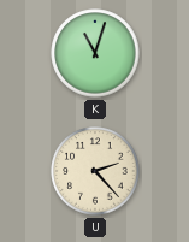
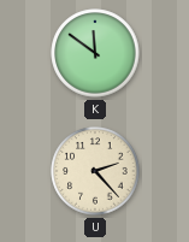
K: 11:03 -> 11:51
